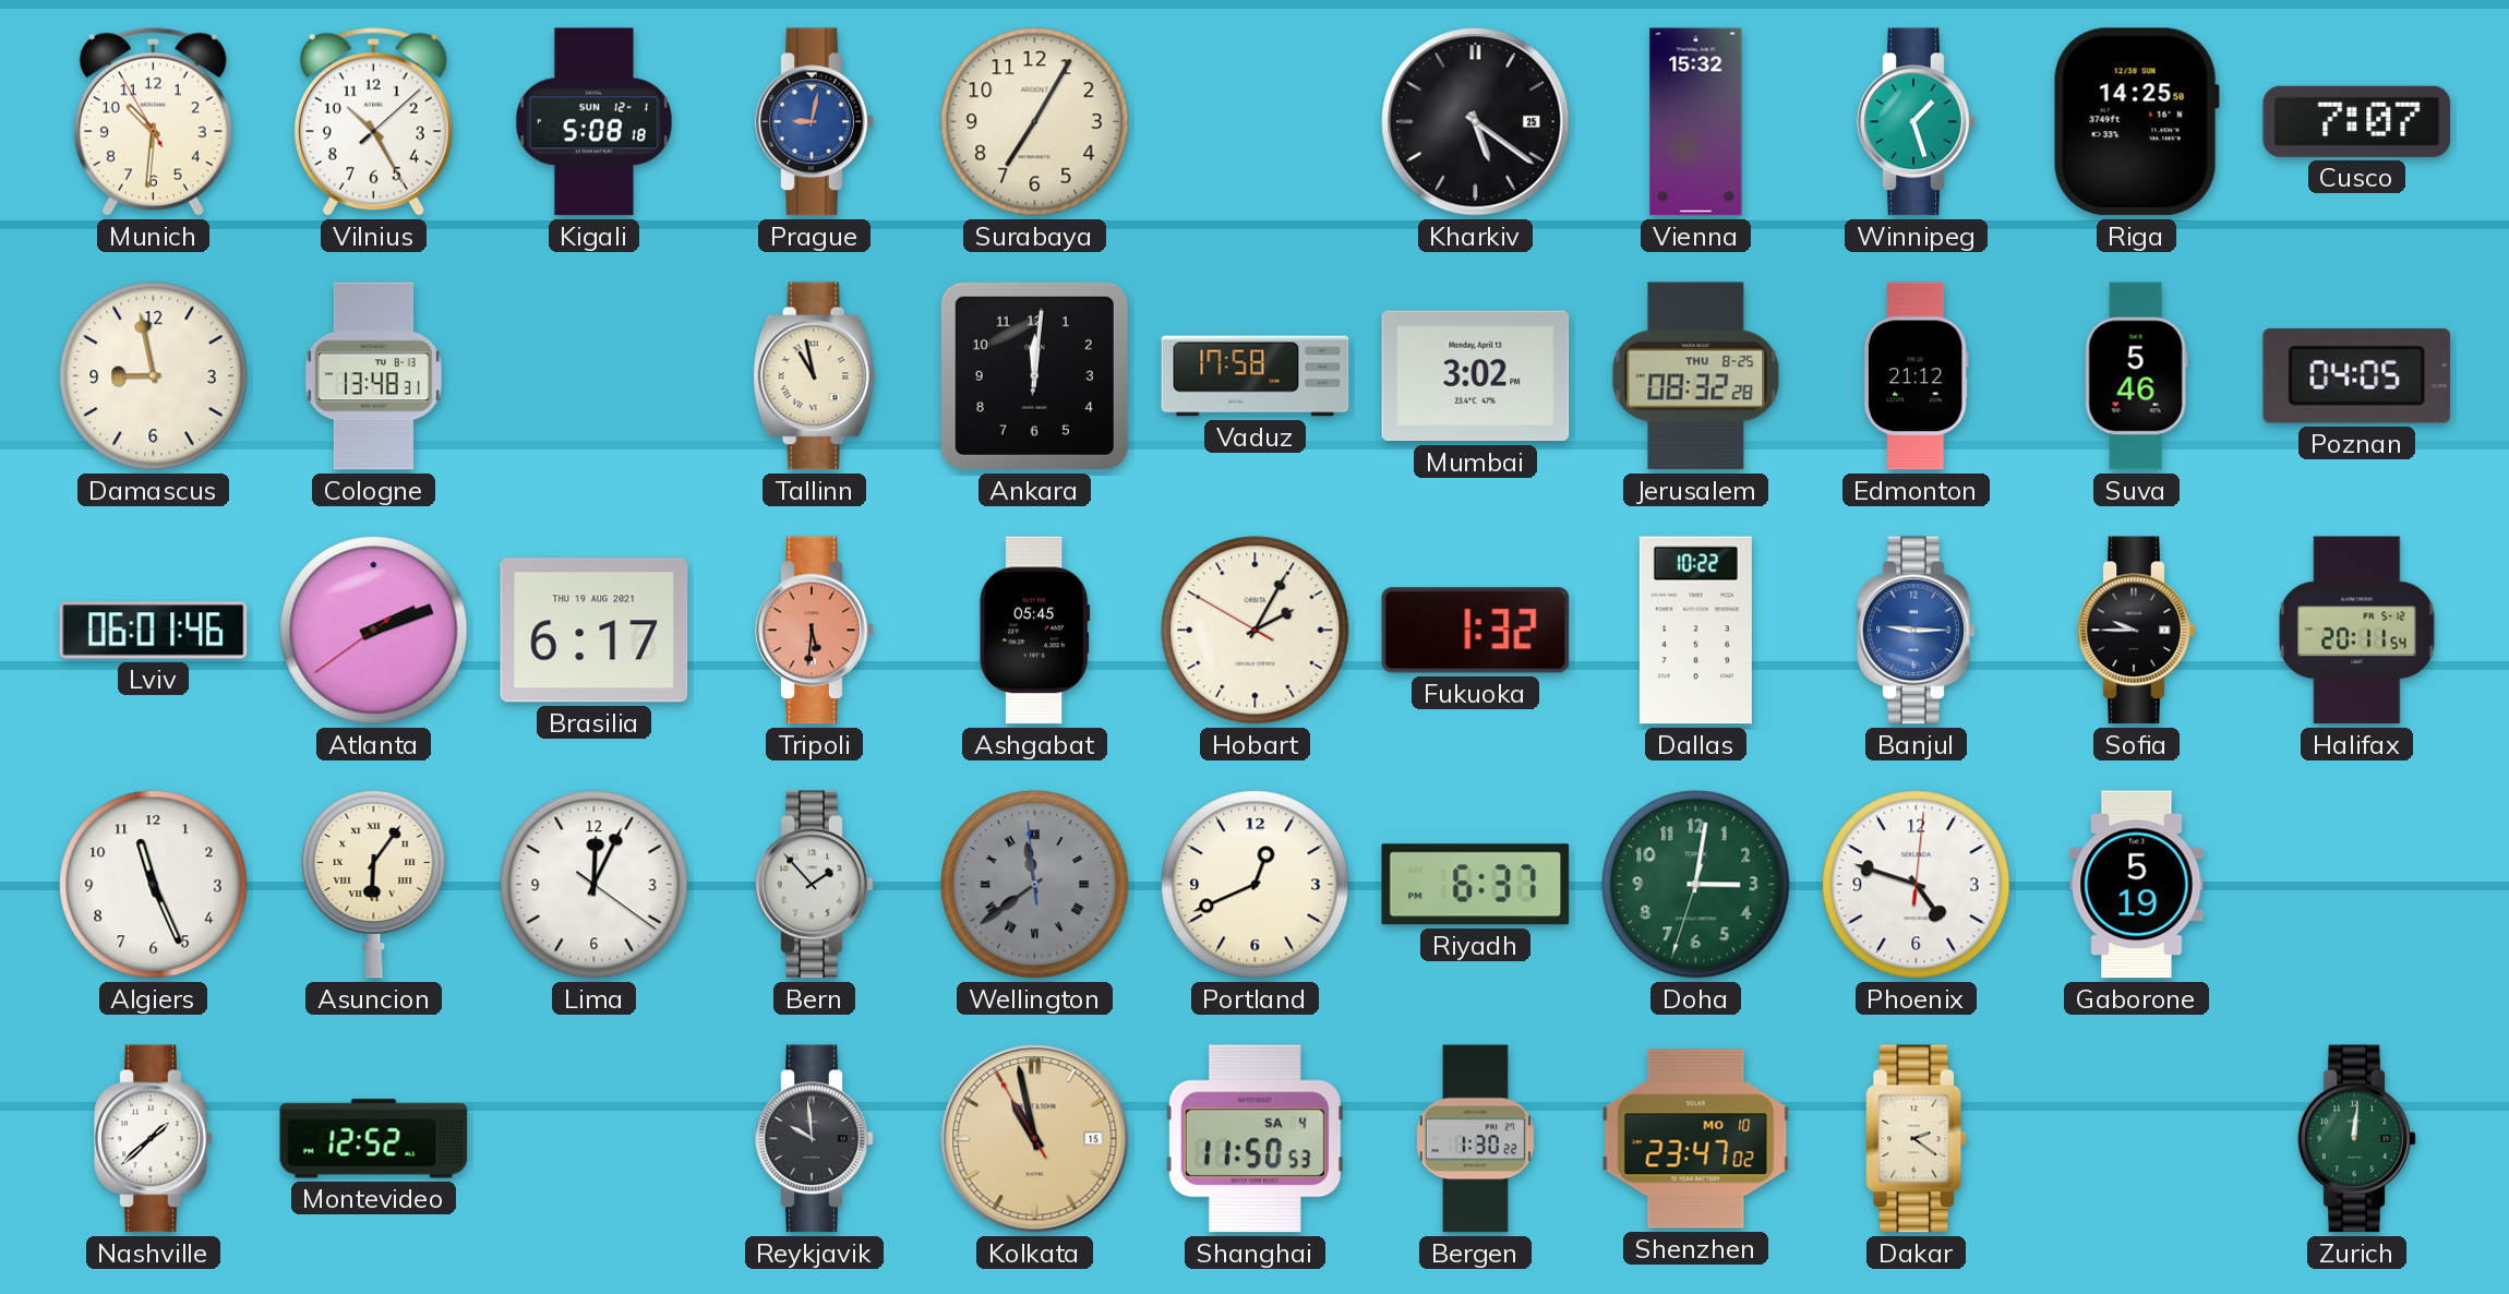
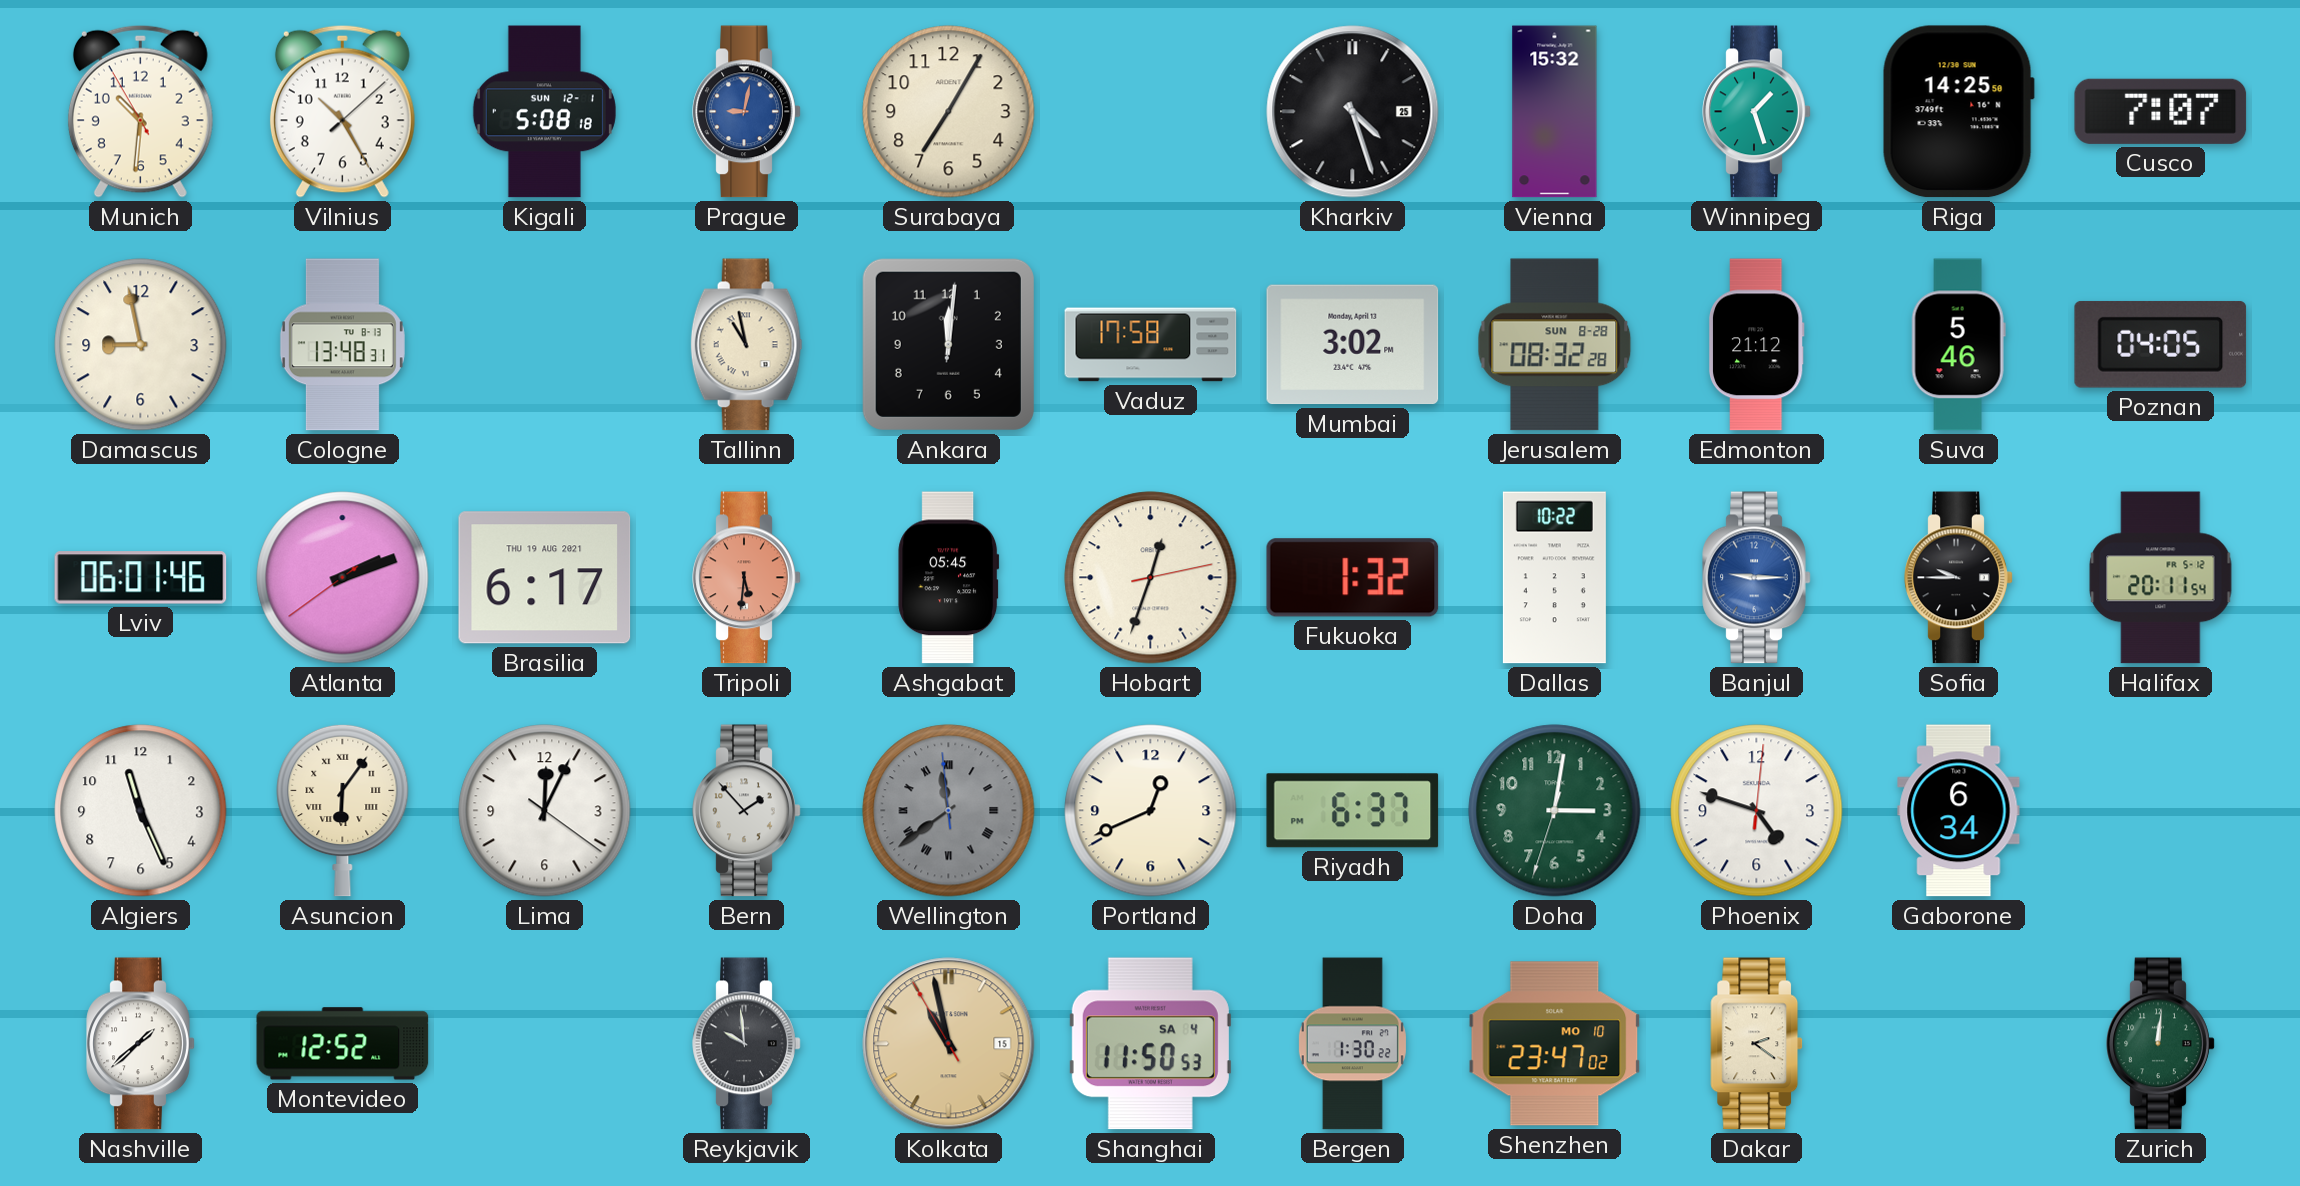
Kharkiv: 5:21 -> 4:27
Jerusalem date: THU 8-25 -> SUN 8-28
Hobart: 2:04 -> 12:33
Gaborone: 5:19 -> 6:34
